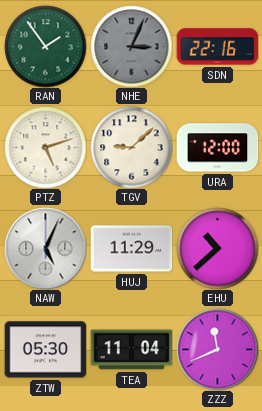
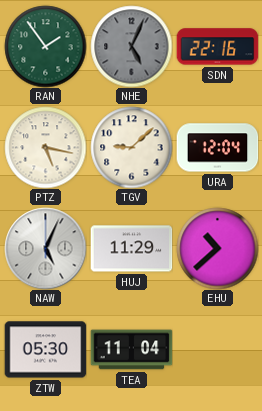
NHE: 3:04 -> 5:04
PTZ: 5:12 -> 5:17
URA: 12:00 -> 12:04
ZZZ: 11:41 -> none
